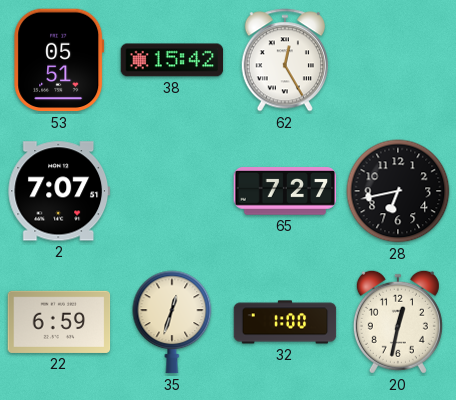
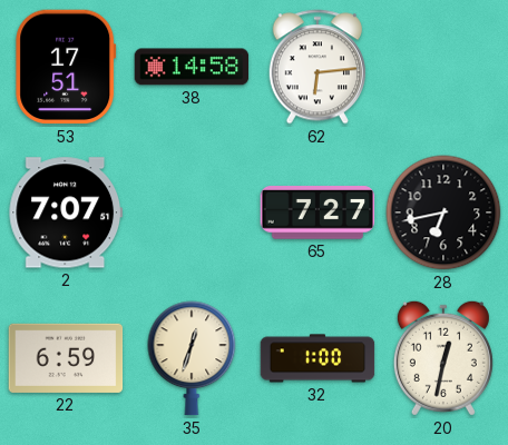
53: 05:51 -> 17:51
38: 15:42 -> 14:58
62: 12:25 -> 6:14
